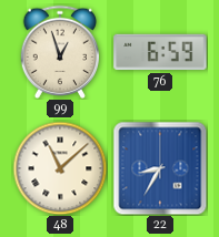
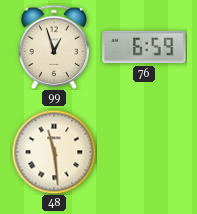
48: 11:08 -> 11:29
22: 8:35 -> none
